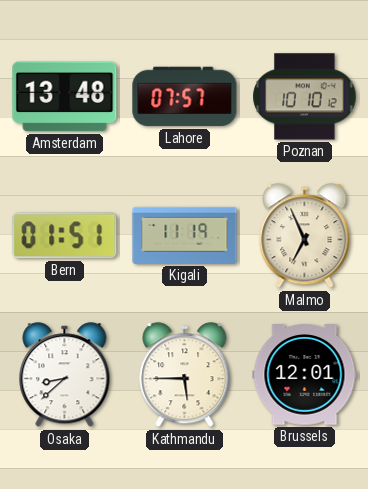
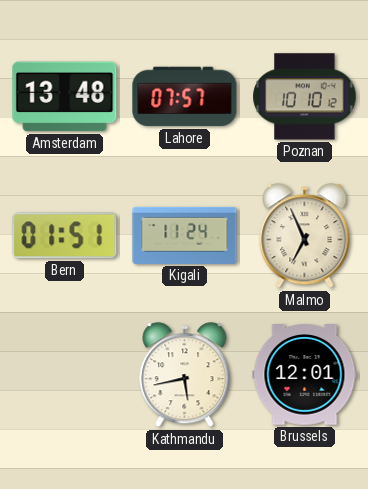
Kigali: 11:19 -> 11:24
Osaka: 8:38 -> none
Kathmandu: 5:45 -> 5:43
